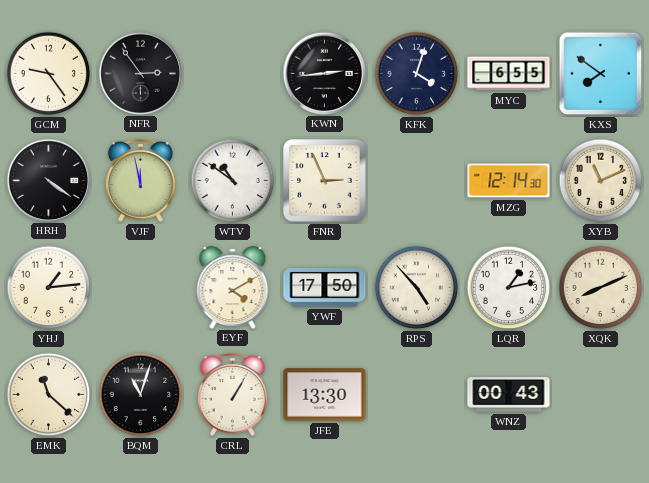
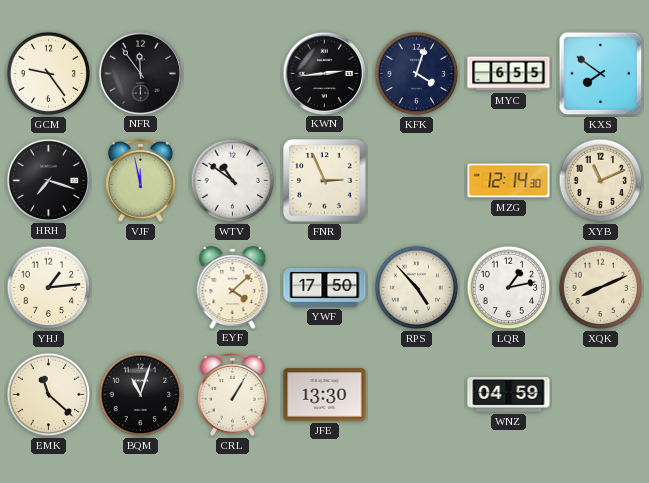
NFR: 2:54 -> 11:54
HRH: 4:21 -> 7:18
EYF: 4:10 -> 4:08
WNZ: 00:43 -> 04:59
